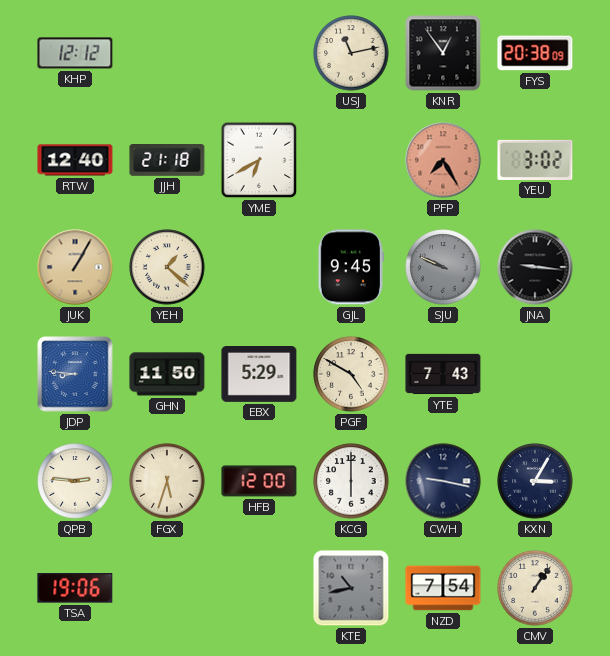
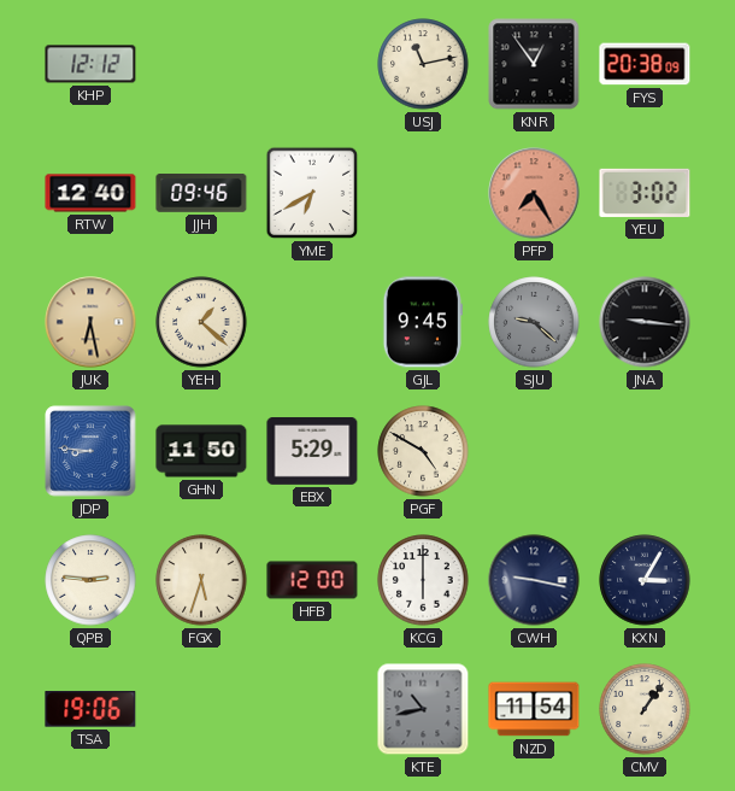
JJH: 21:18 -> 09:46
JUK: 1:05 -> 6:28
SJU: 9:49 -> 9:22
YTE: 7:43 -> none
NZD: 7:54 -> 11:54
